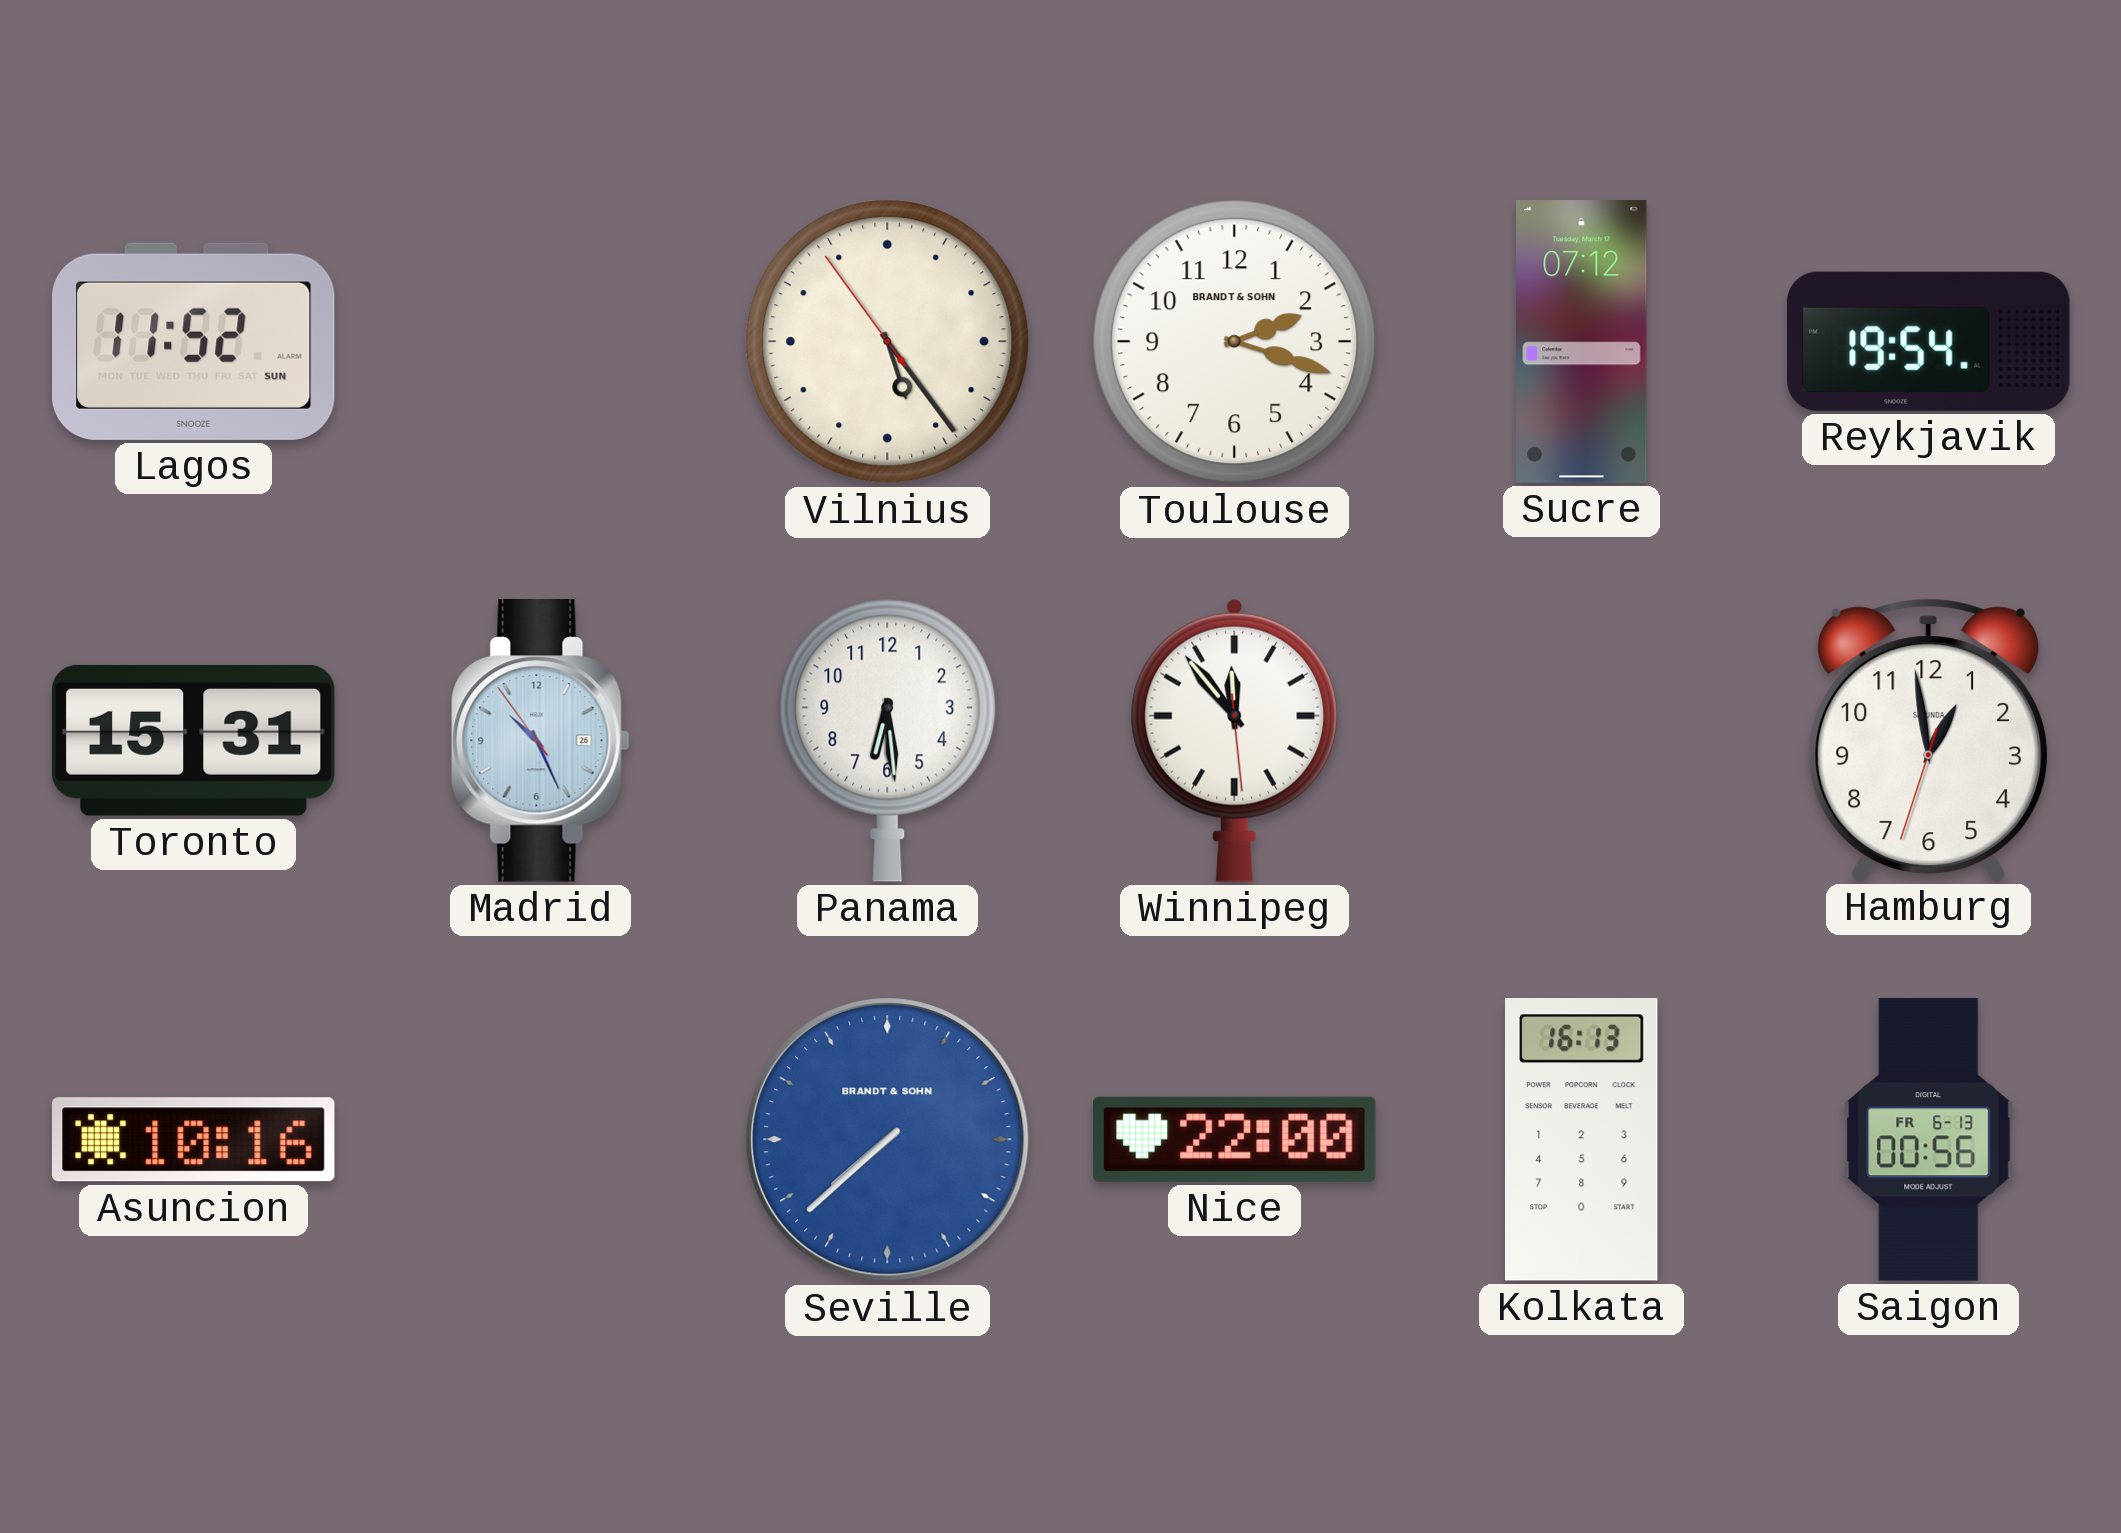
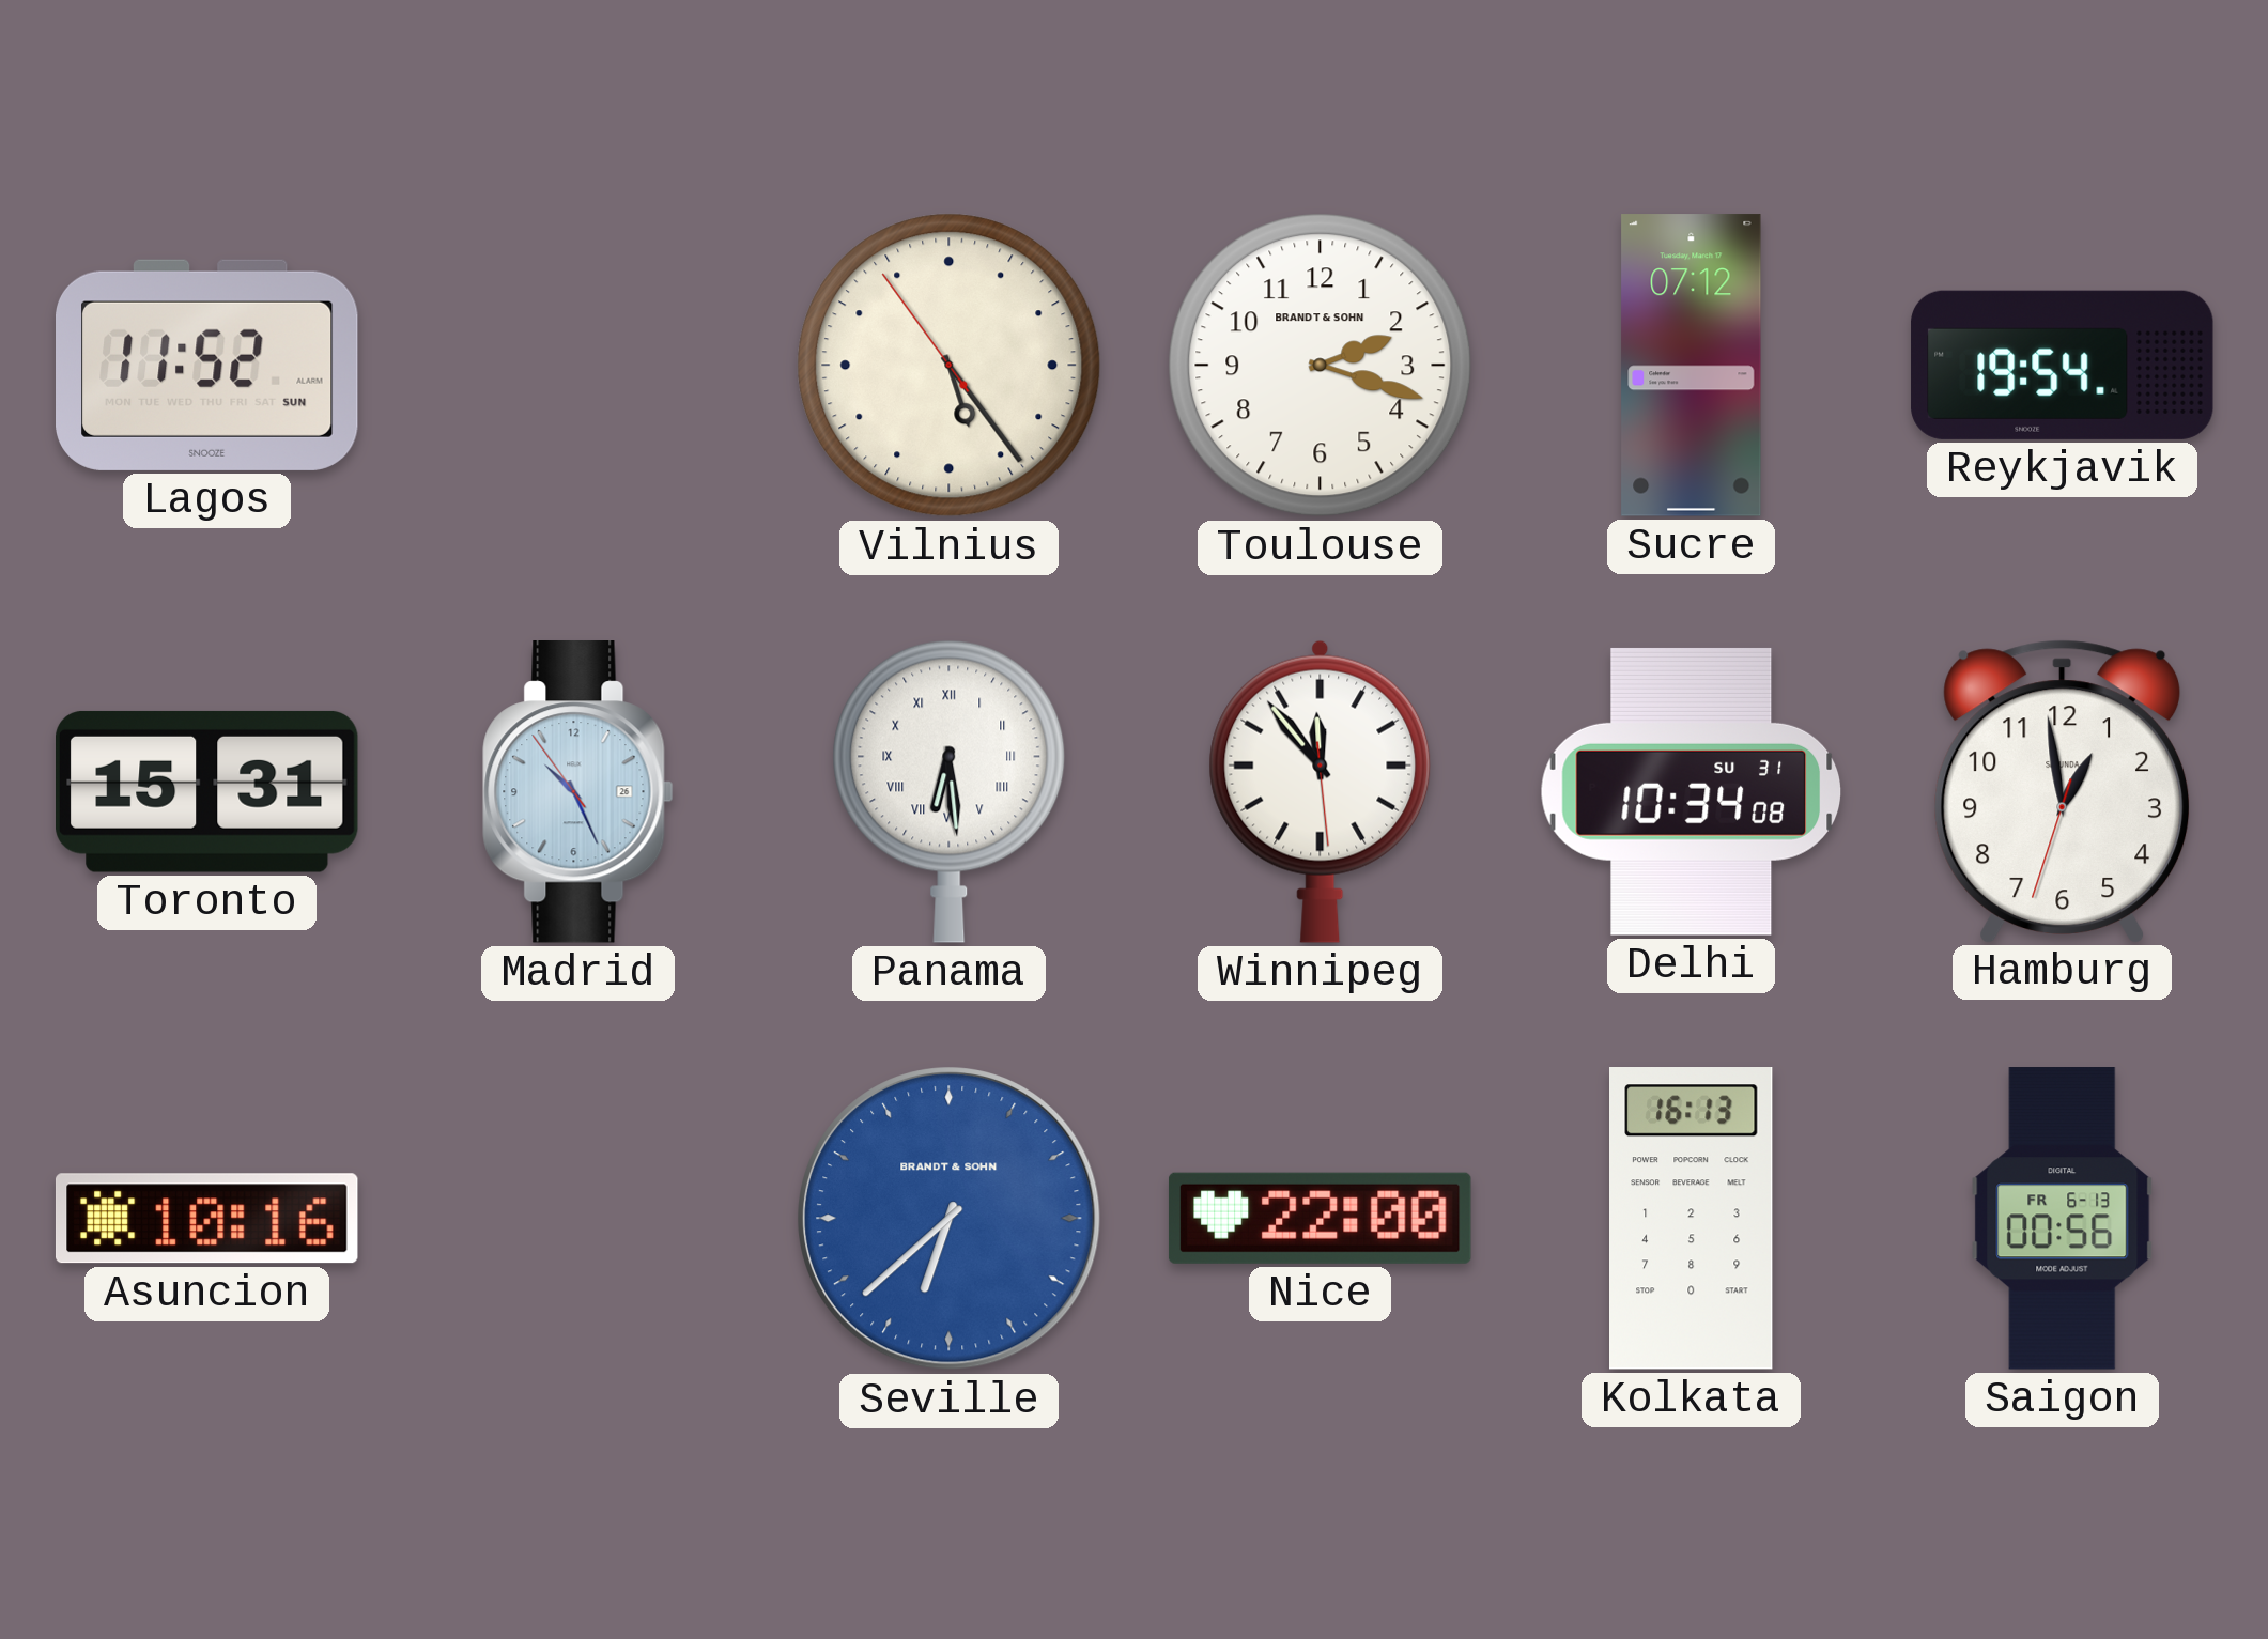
Panama numerals: Arabic -> Roman
Delhi: none -> 10:34
Seville: 7:38 -> 6:38
